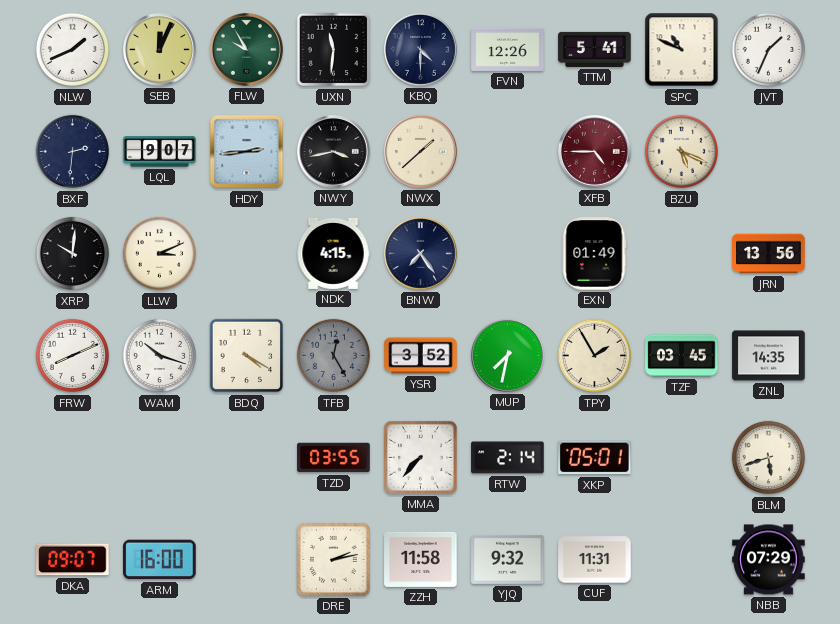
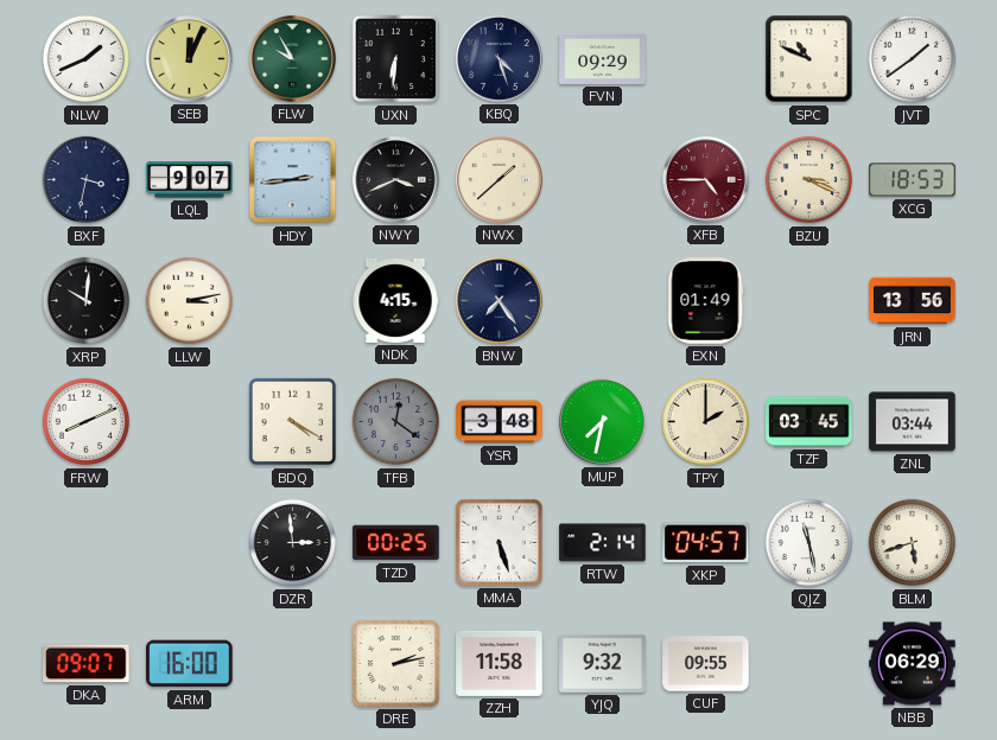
UXN: 11:31 -> 6:31
KBQ: 4:30 -> 4:27
FVN: 12:26 -> 09:29
TTM: 5:41 -> none
JVT: 1:34 -> 1:39
BXF: 2:31 -> 3:32
NWY: 3:43 -> 3:41
BZU: 5:19 -> 3:19
XCG: none -> 18:53
LLW: 3:11 -> 3:13
WAM: 10:18 -> none
TFB: 12:25 -> 12:21
YSR: 3:52 -> 3:48
TPY: 1:55 -> 2:00
ZNL: 14:35 -> 03:44
DZR: none -> 2:59
TZD: 03:55 -> 00:25
MMA: 7:37 -> 5:27
XKP: 05:01 -> 04:57
QJZ: none -> 11:28
CUF: 11:31 -> 09:55
NBB: 07:29 -> 06:29
